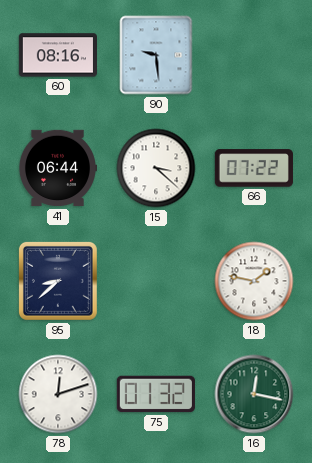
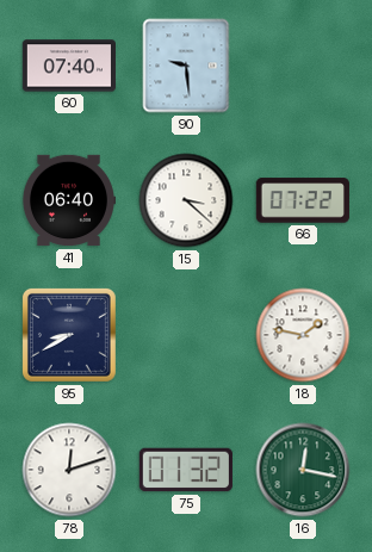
60: 08:16 -> 07:40
41: 06:44 -> 06:40
95: 8:38 -> 8:40
